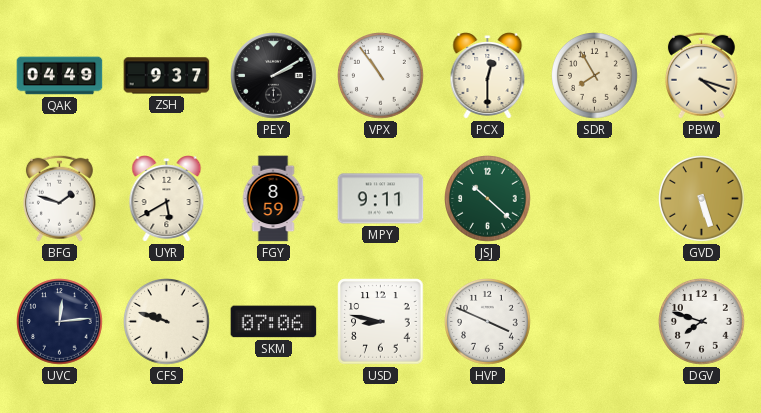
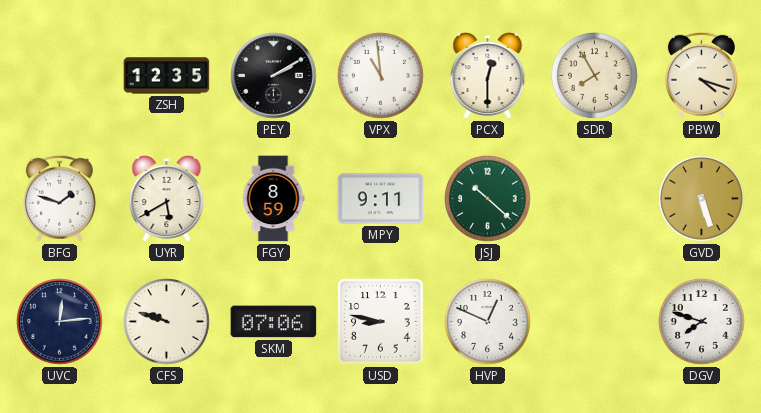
QAK: 04:49 -> none
ZSH: 9:37 -> 12:35
VPX: 10:54 -> 10:59
HVP: 3:49 -> 12:49
